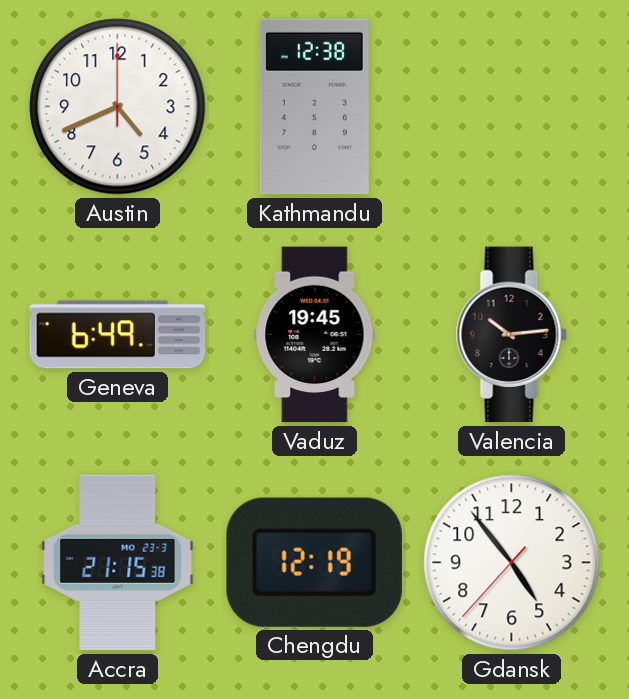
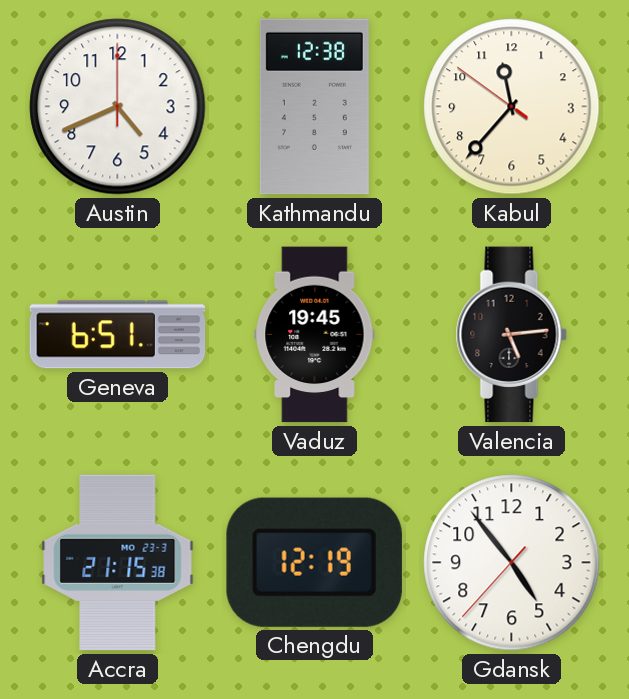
Kabul: none -> 11:36
Geneva: 6:49 -> 6:51
Valencia: 10:14 -> 5:14
